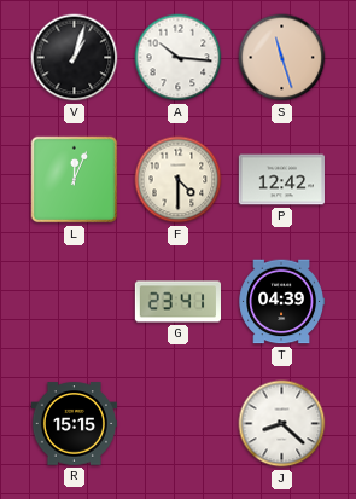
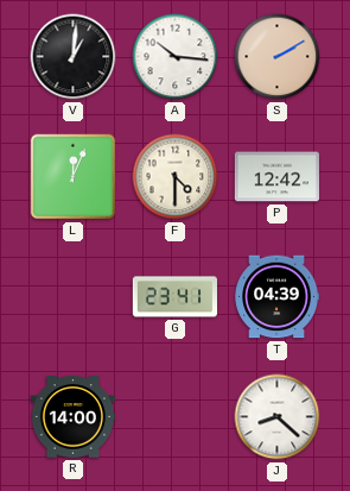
V: 1:03 -> 1:01
S: 11:27 -> 2:10
R: 15:15 -> 14:00
